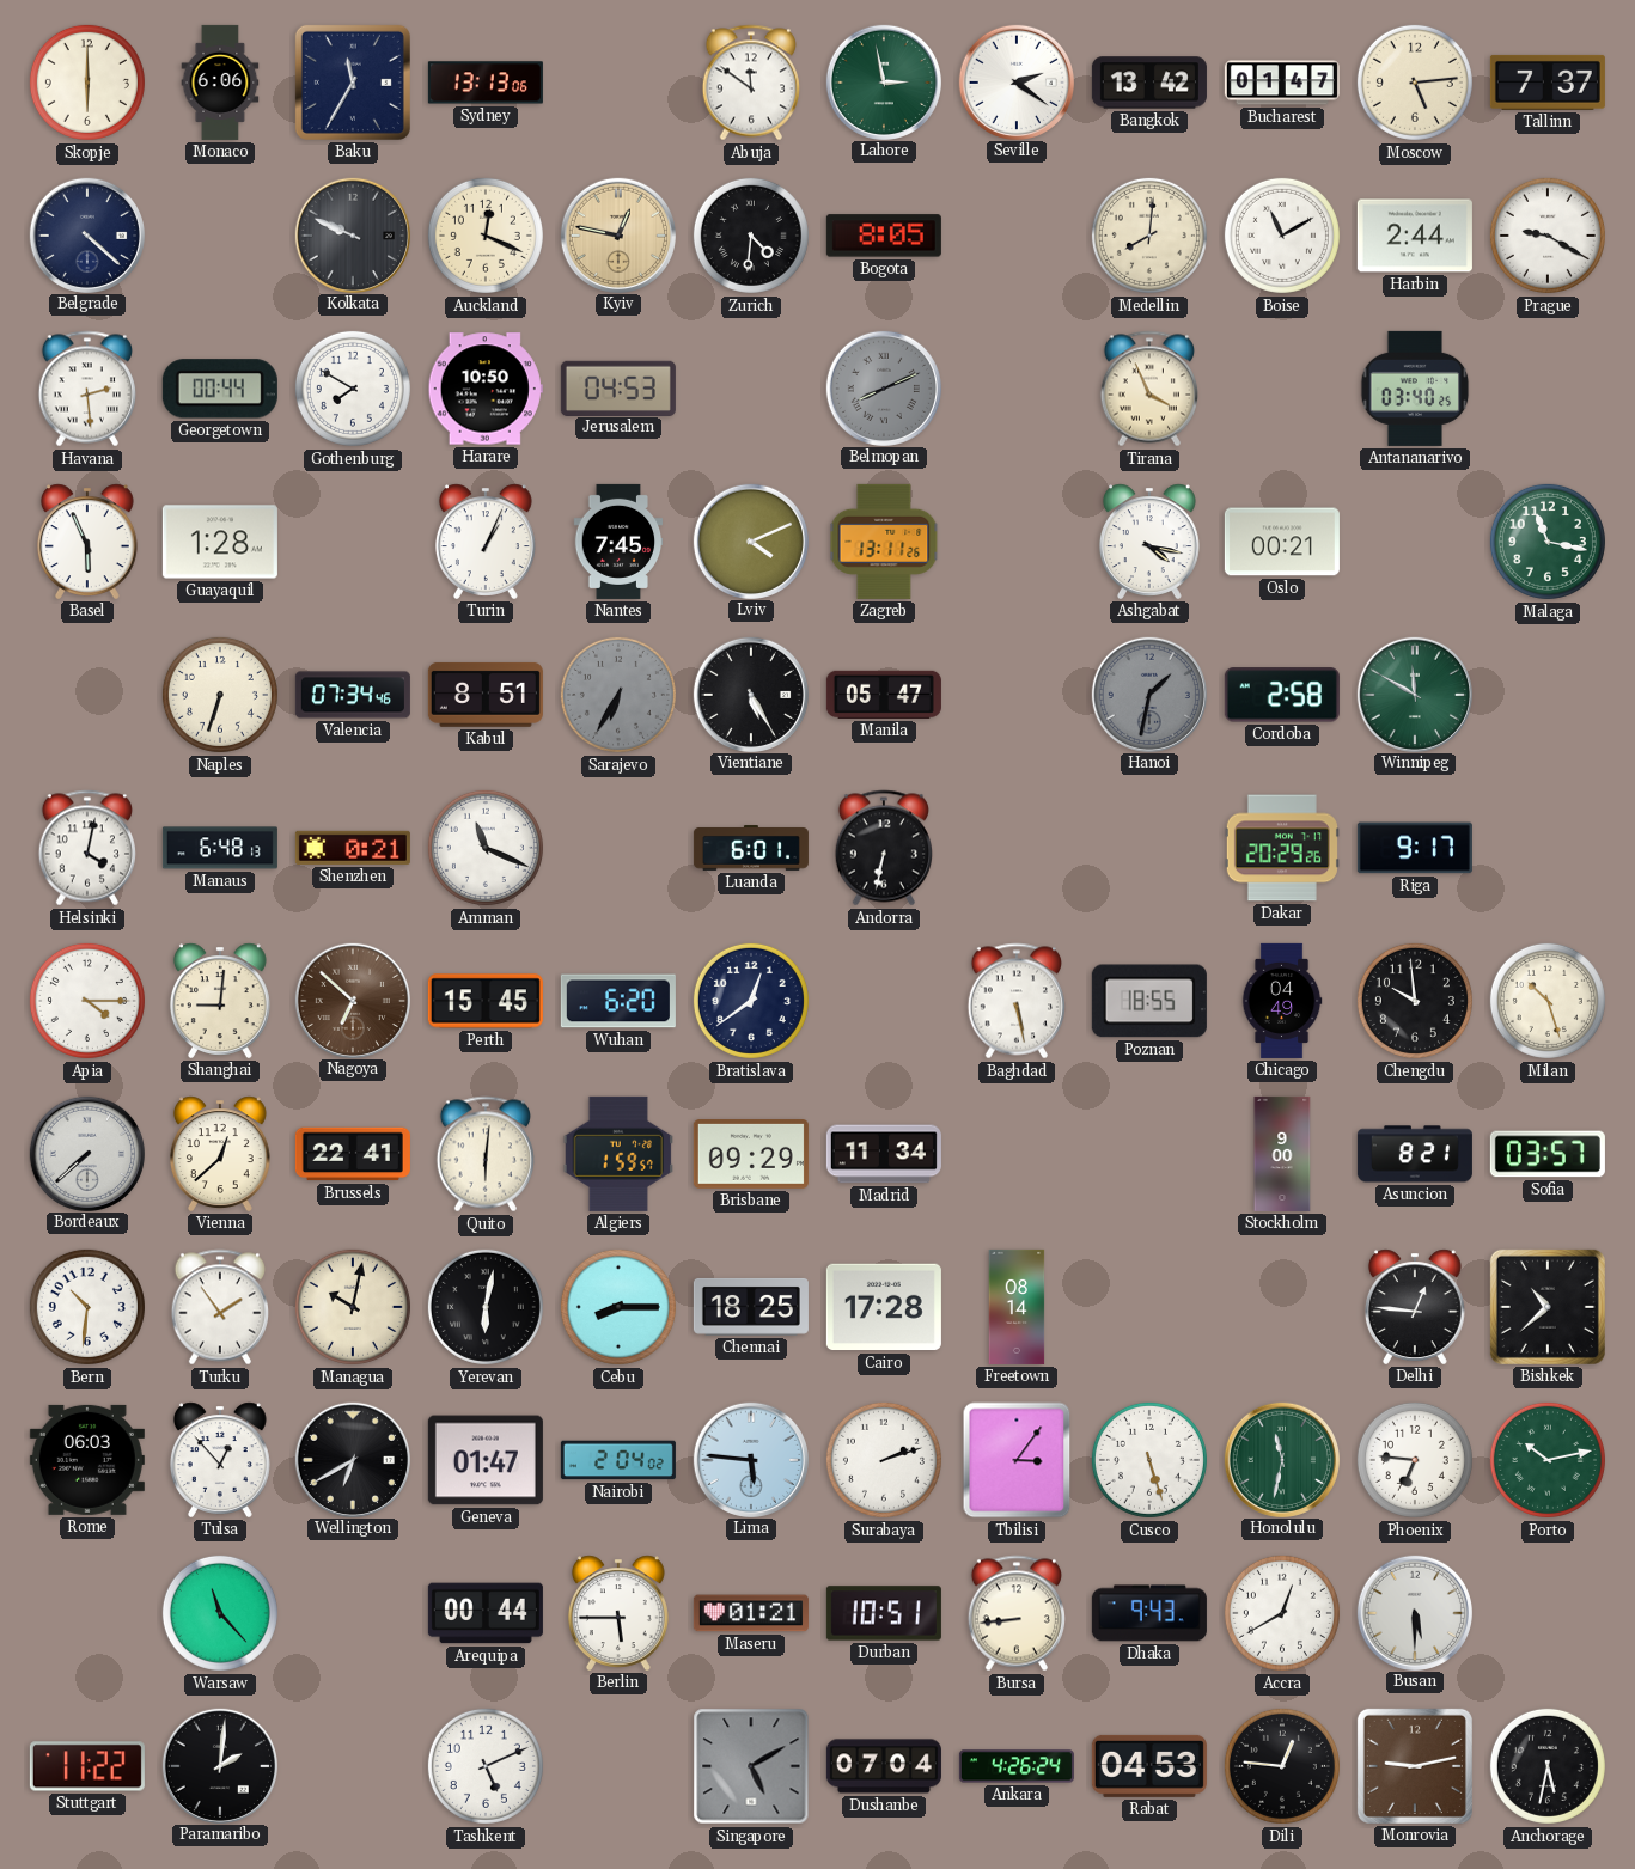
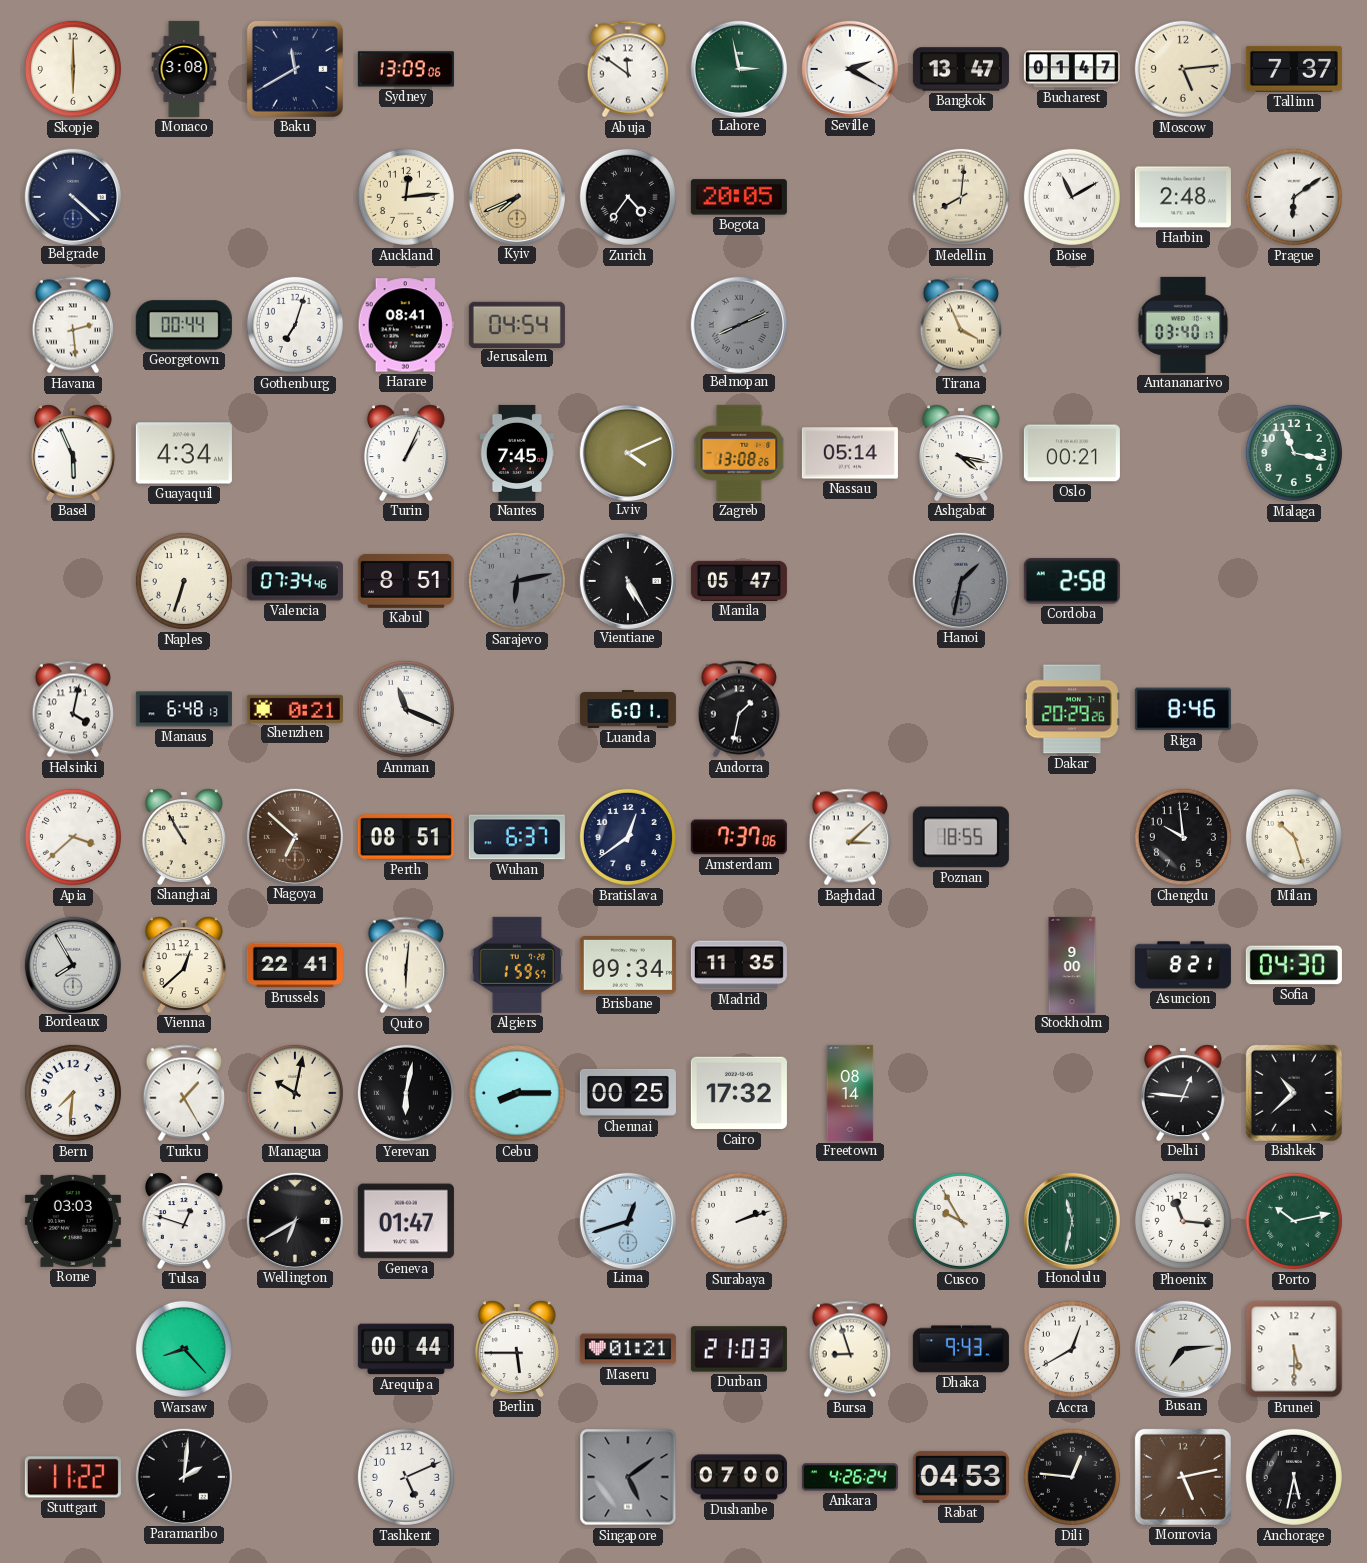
Monaco: 6:06 -> 3:08
Baku: 11:35 -> 11:40
Sydney: 13:13 -> 13:09
Seville: 2:21 -> 2:20
Bangkok: 13:42 -> 13:47
Kolkata: 9:49 -> none
Auckland: 12:19 -> 12:14
Kyiv: 12:47 -> 7:41
Zurich: 4:31 -> 4:36
Bogota: 8:05 -> 20:05
Harbin: 2:44 -> 2:48
Prague: 9:20 -> 6:09
Gothenburg: 7:50 -> 7:03
Harare: 10:50 -> 08:41
Jerusalem: 04:53 -> 04:54
Antananarivo: 03:40:25 -> 03:40:17
Guayaquil: 1:28 -> 4:34
Zagreb: 13:11 -> 13:08
Nassau: none -> 05:14
Sarajevo: 6:35 -> 6:13
Winnipeg: 11:50 -> none
Andorra: 6:32 -> 1:32
Riga: 9:17 -> 8:46
Apia: 4:15 -> 3:38
Shanghai: 9:01 -> 10:55
Perth: 15:45 -> 08:51
Wuhan: 6:20 -> 6:37
Amsterdam: none -> 7:37
Baghdad: 5:28 -> 3:08
Chicago: 04:49 -> none
Bordeaux: 7:38 -> 7:55
Brisbane: 09:29 -> 09:34
Madrid: 11:34 -> 11:35
Sofia: 03:57 -> 04:30
Bern: 10:31 -> 7:31
Turku: 1:54 -> 1:25
Chennai: 18:25 -> 00:25
Cairo: 17:28 -> 17:32
Rome: 06:03 -> 03:03
Tulsa: 12:53 -> 12:48
Nairobi: 2:04 -> none
Lima: 5:46 -> 12:42
Tbilisi: 3:06 -> none
Cusco: 5:27 -> 9:55
Phoenix: 6:46 -> 11:16
Warsaw: 11:23 -> 8:23
Durban: 10:51 -> 21:03
Bursa: 8:44 -> 8:57
Busan: 5:30 -> 7:14
Brunei: none -> 5:30
Singapore: 5:10 -> 5:09
Dushanbe: 07:04 -> 07:00
Monrovia: 9:13 -> 5:13
